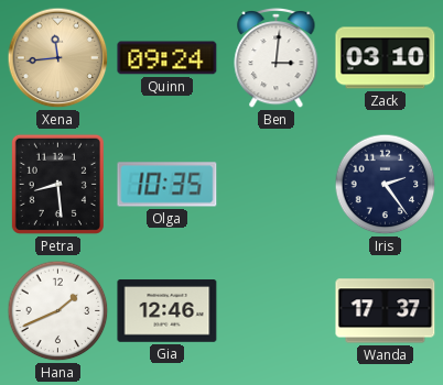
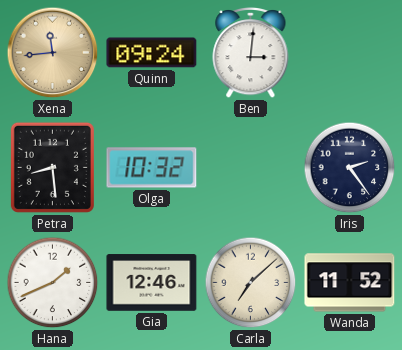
Zack: 03:10 -> none
Olga: 10:35 -> 10:32
Carla: none -> 7:08
Wanda: 17:37 -> 11:52
